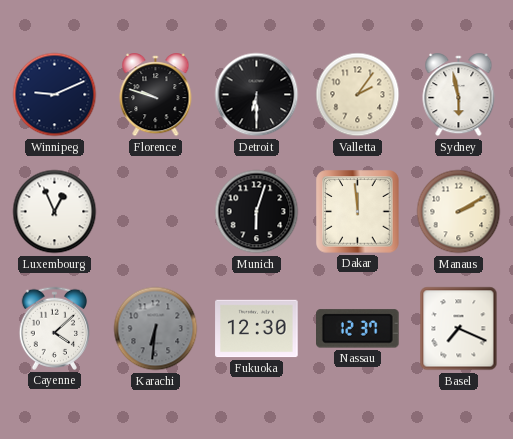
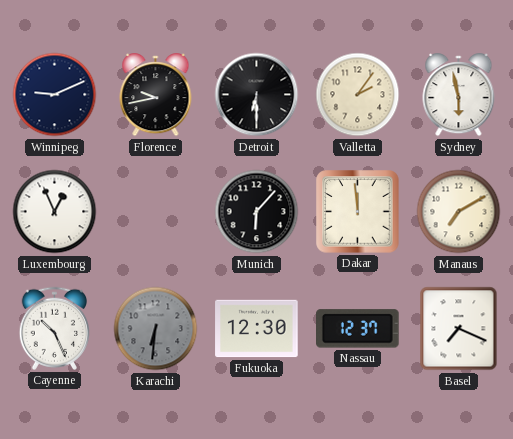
Florence: 9:48 -> 9:43
Munich: 6:03 -> 6:07
Manaus: 2:10 -> 7:10
Cayenne: 4:08 -> 10:26
